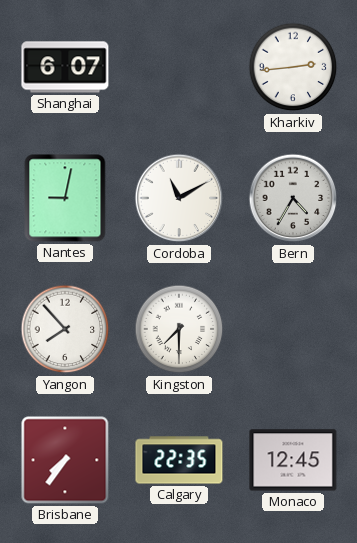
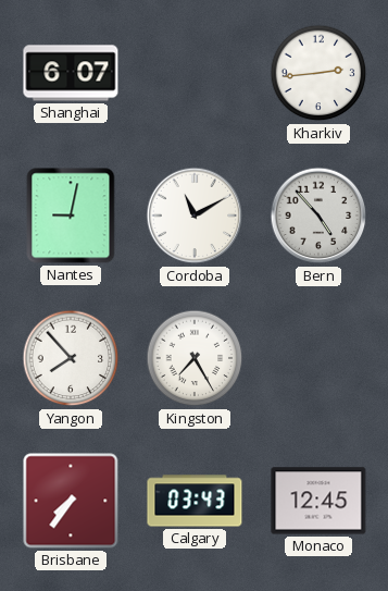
Bern: 4:35 -> 4:53
Kingston: 7:30 -> 7:25
Calgary: 22:35 -> 03:43
